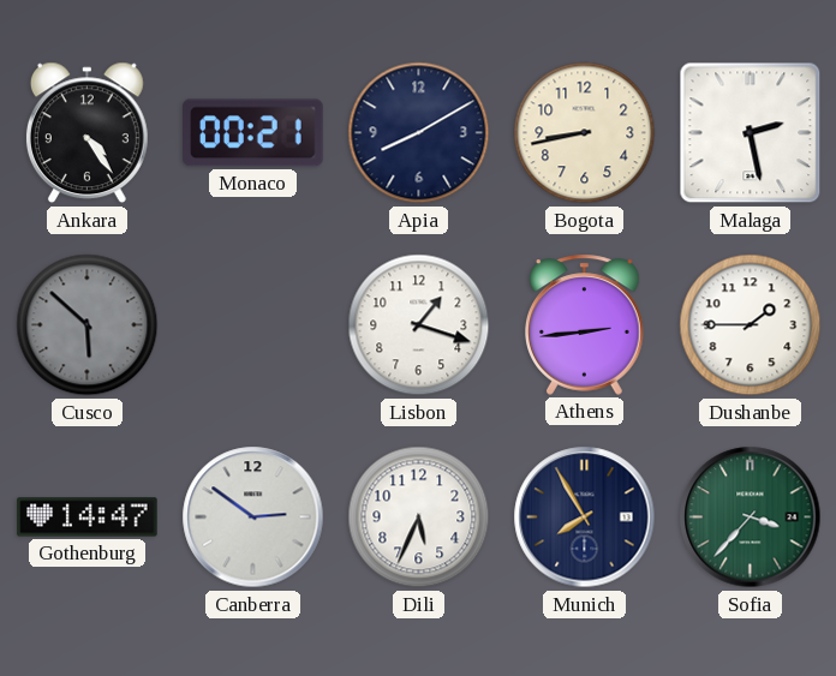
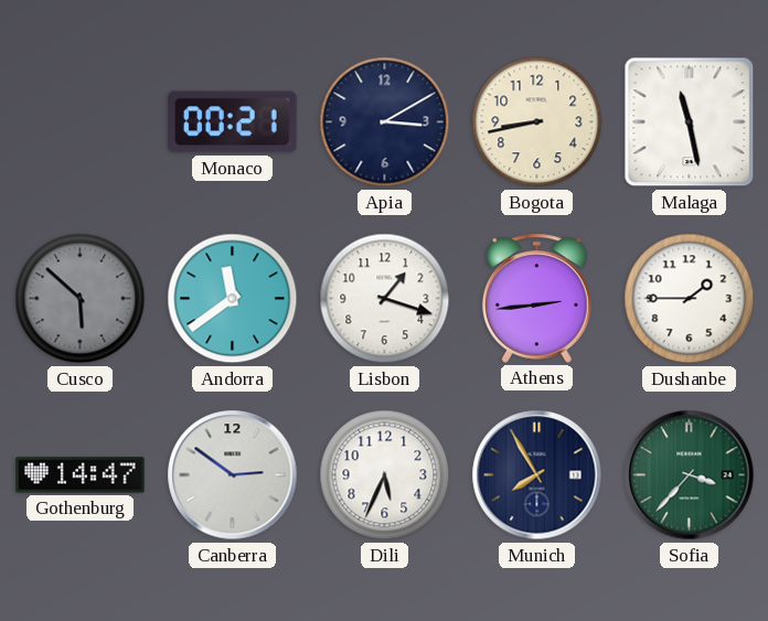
Ankara: 4:24 -> none
Apia: 8:10 -> 3:10
Malaga: 2:28 -> 11:28
Andorra: none -> 11:39
